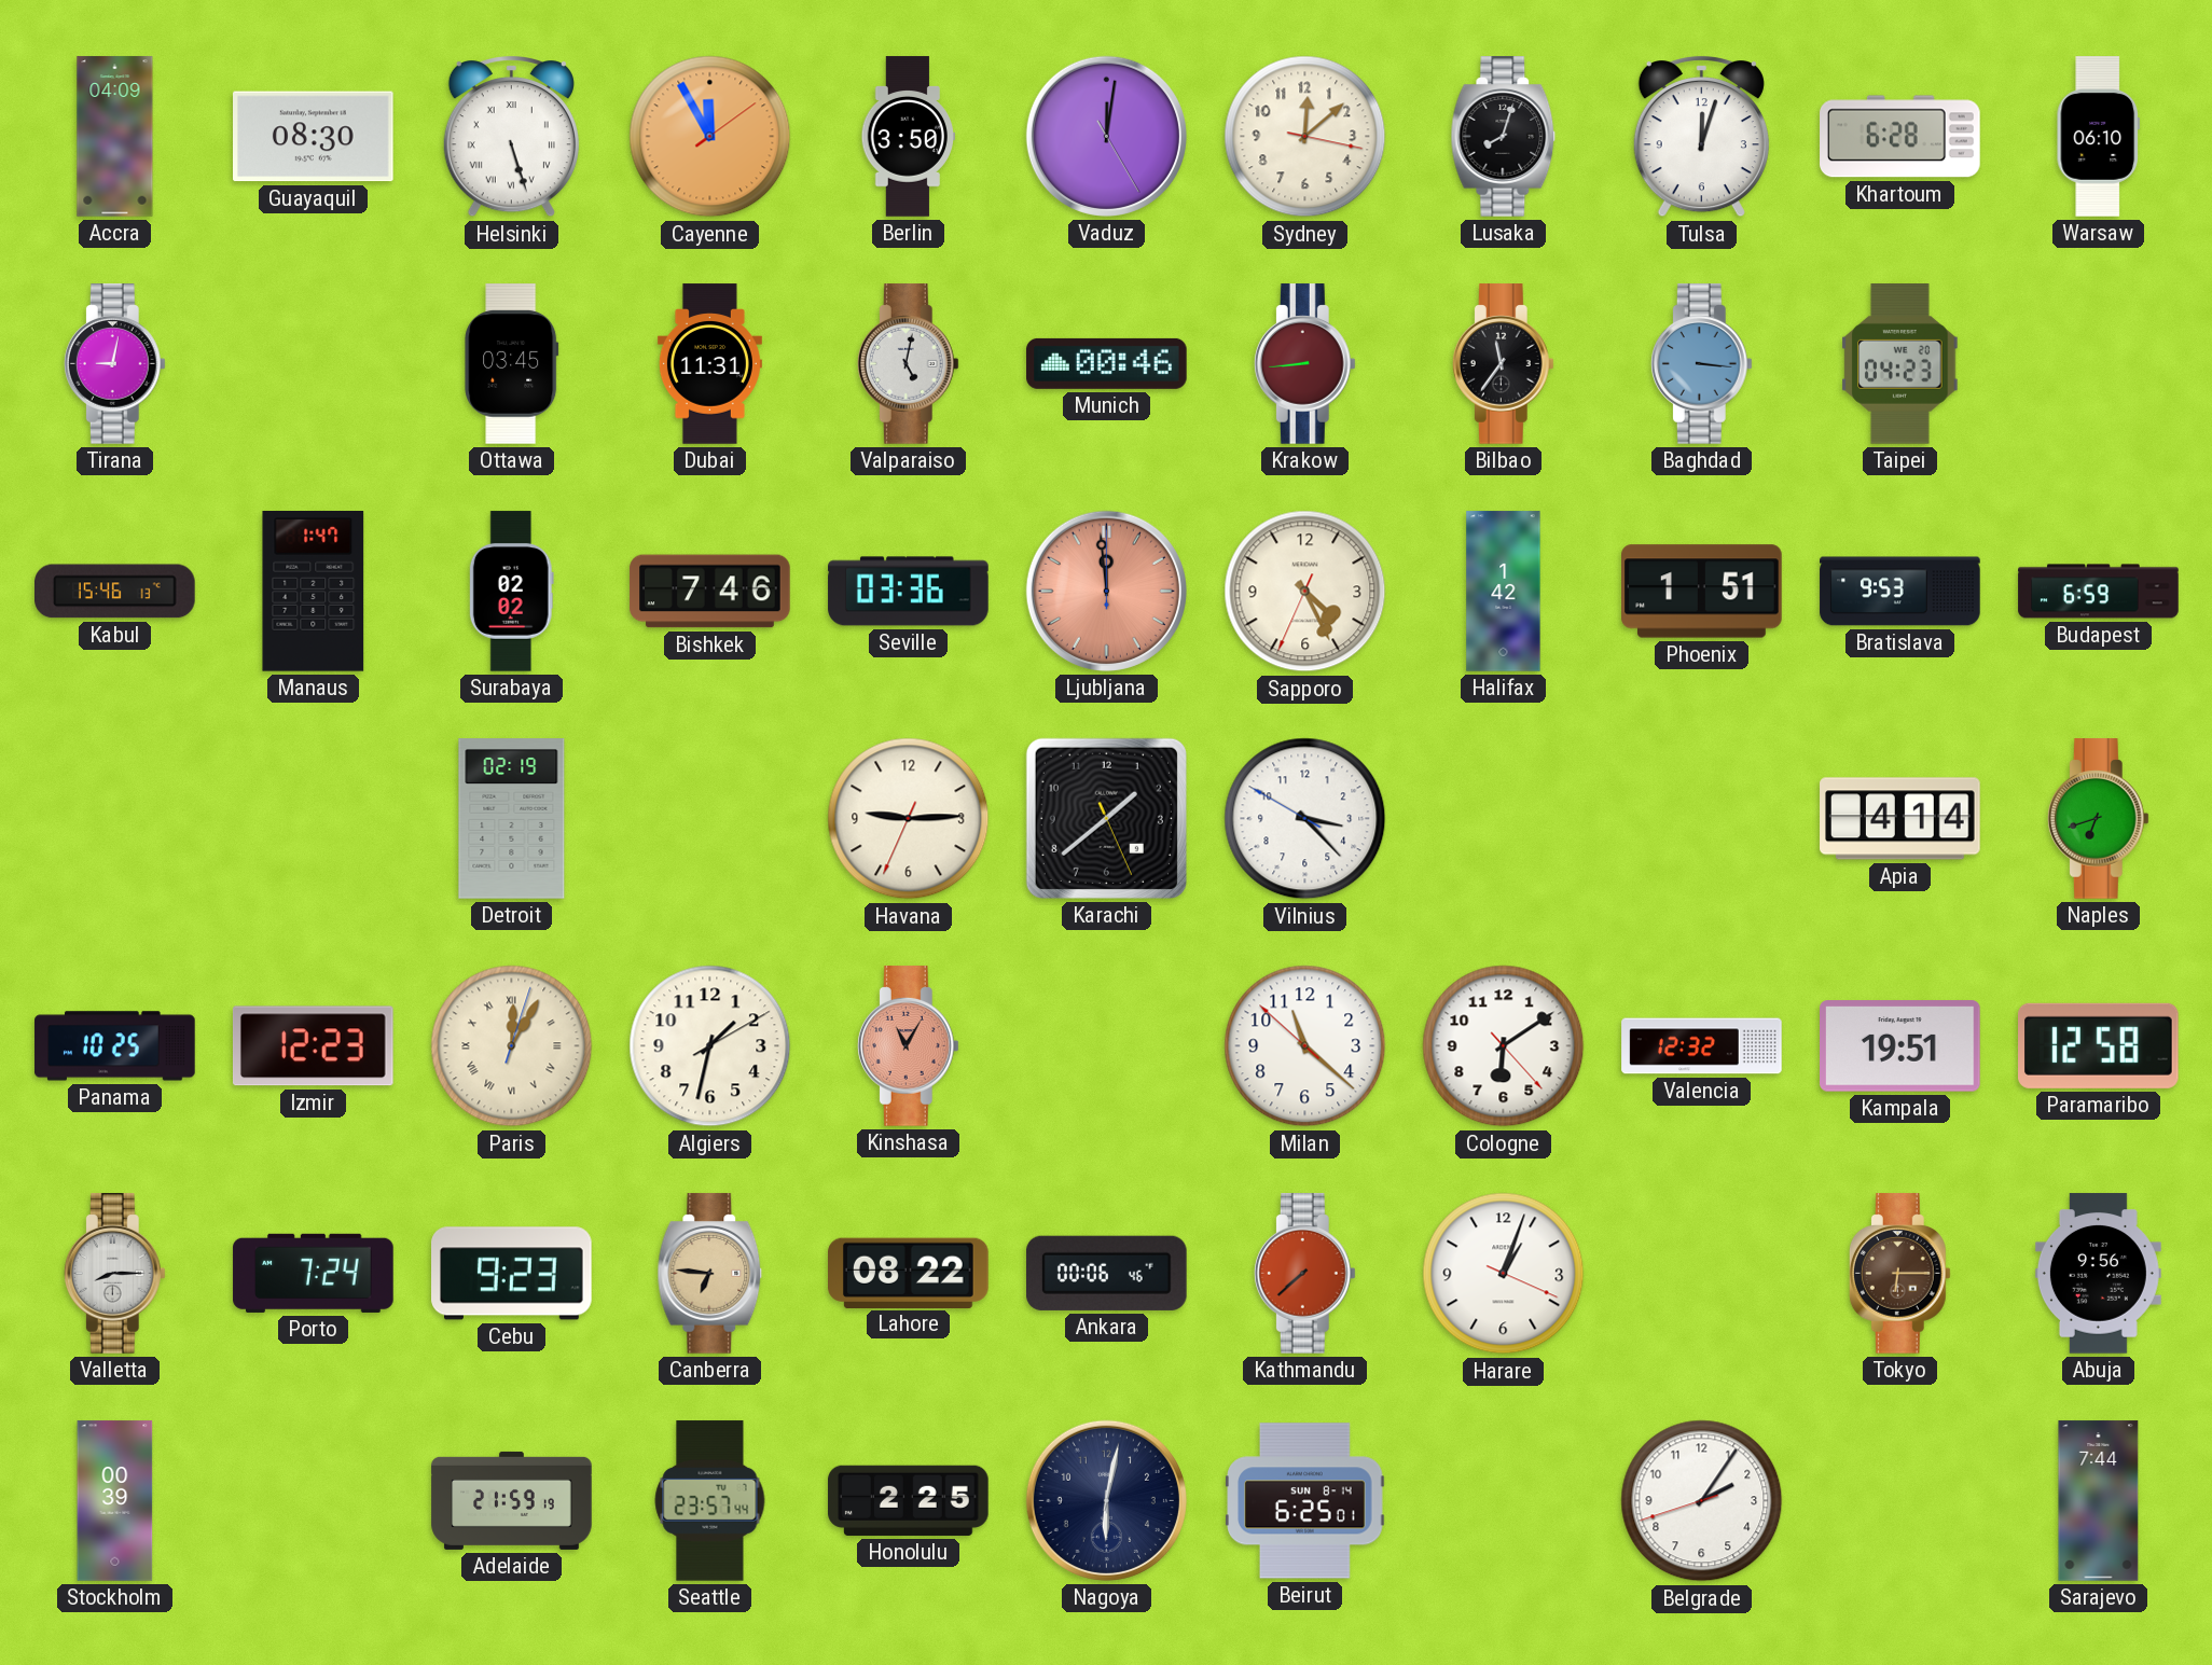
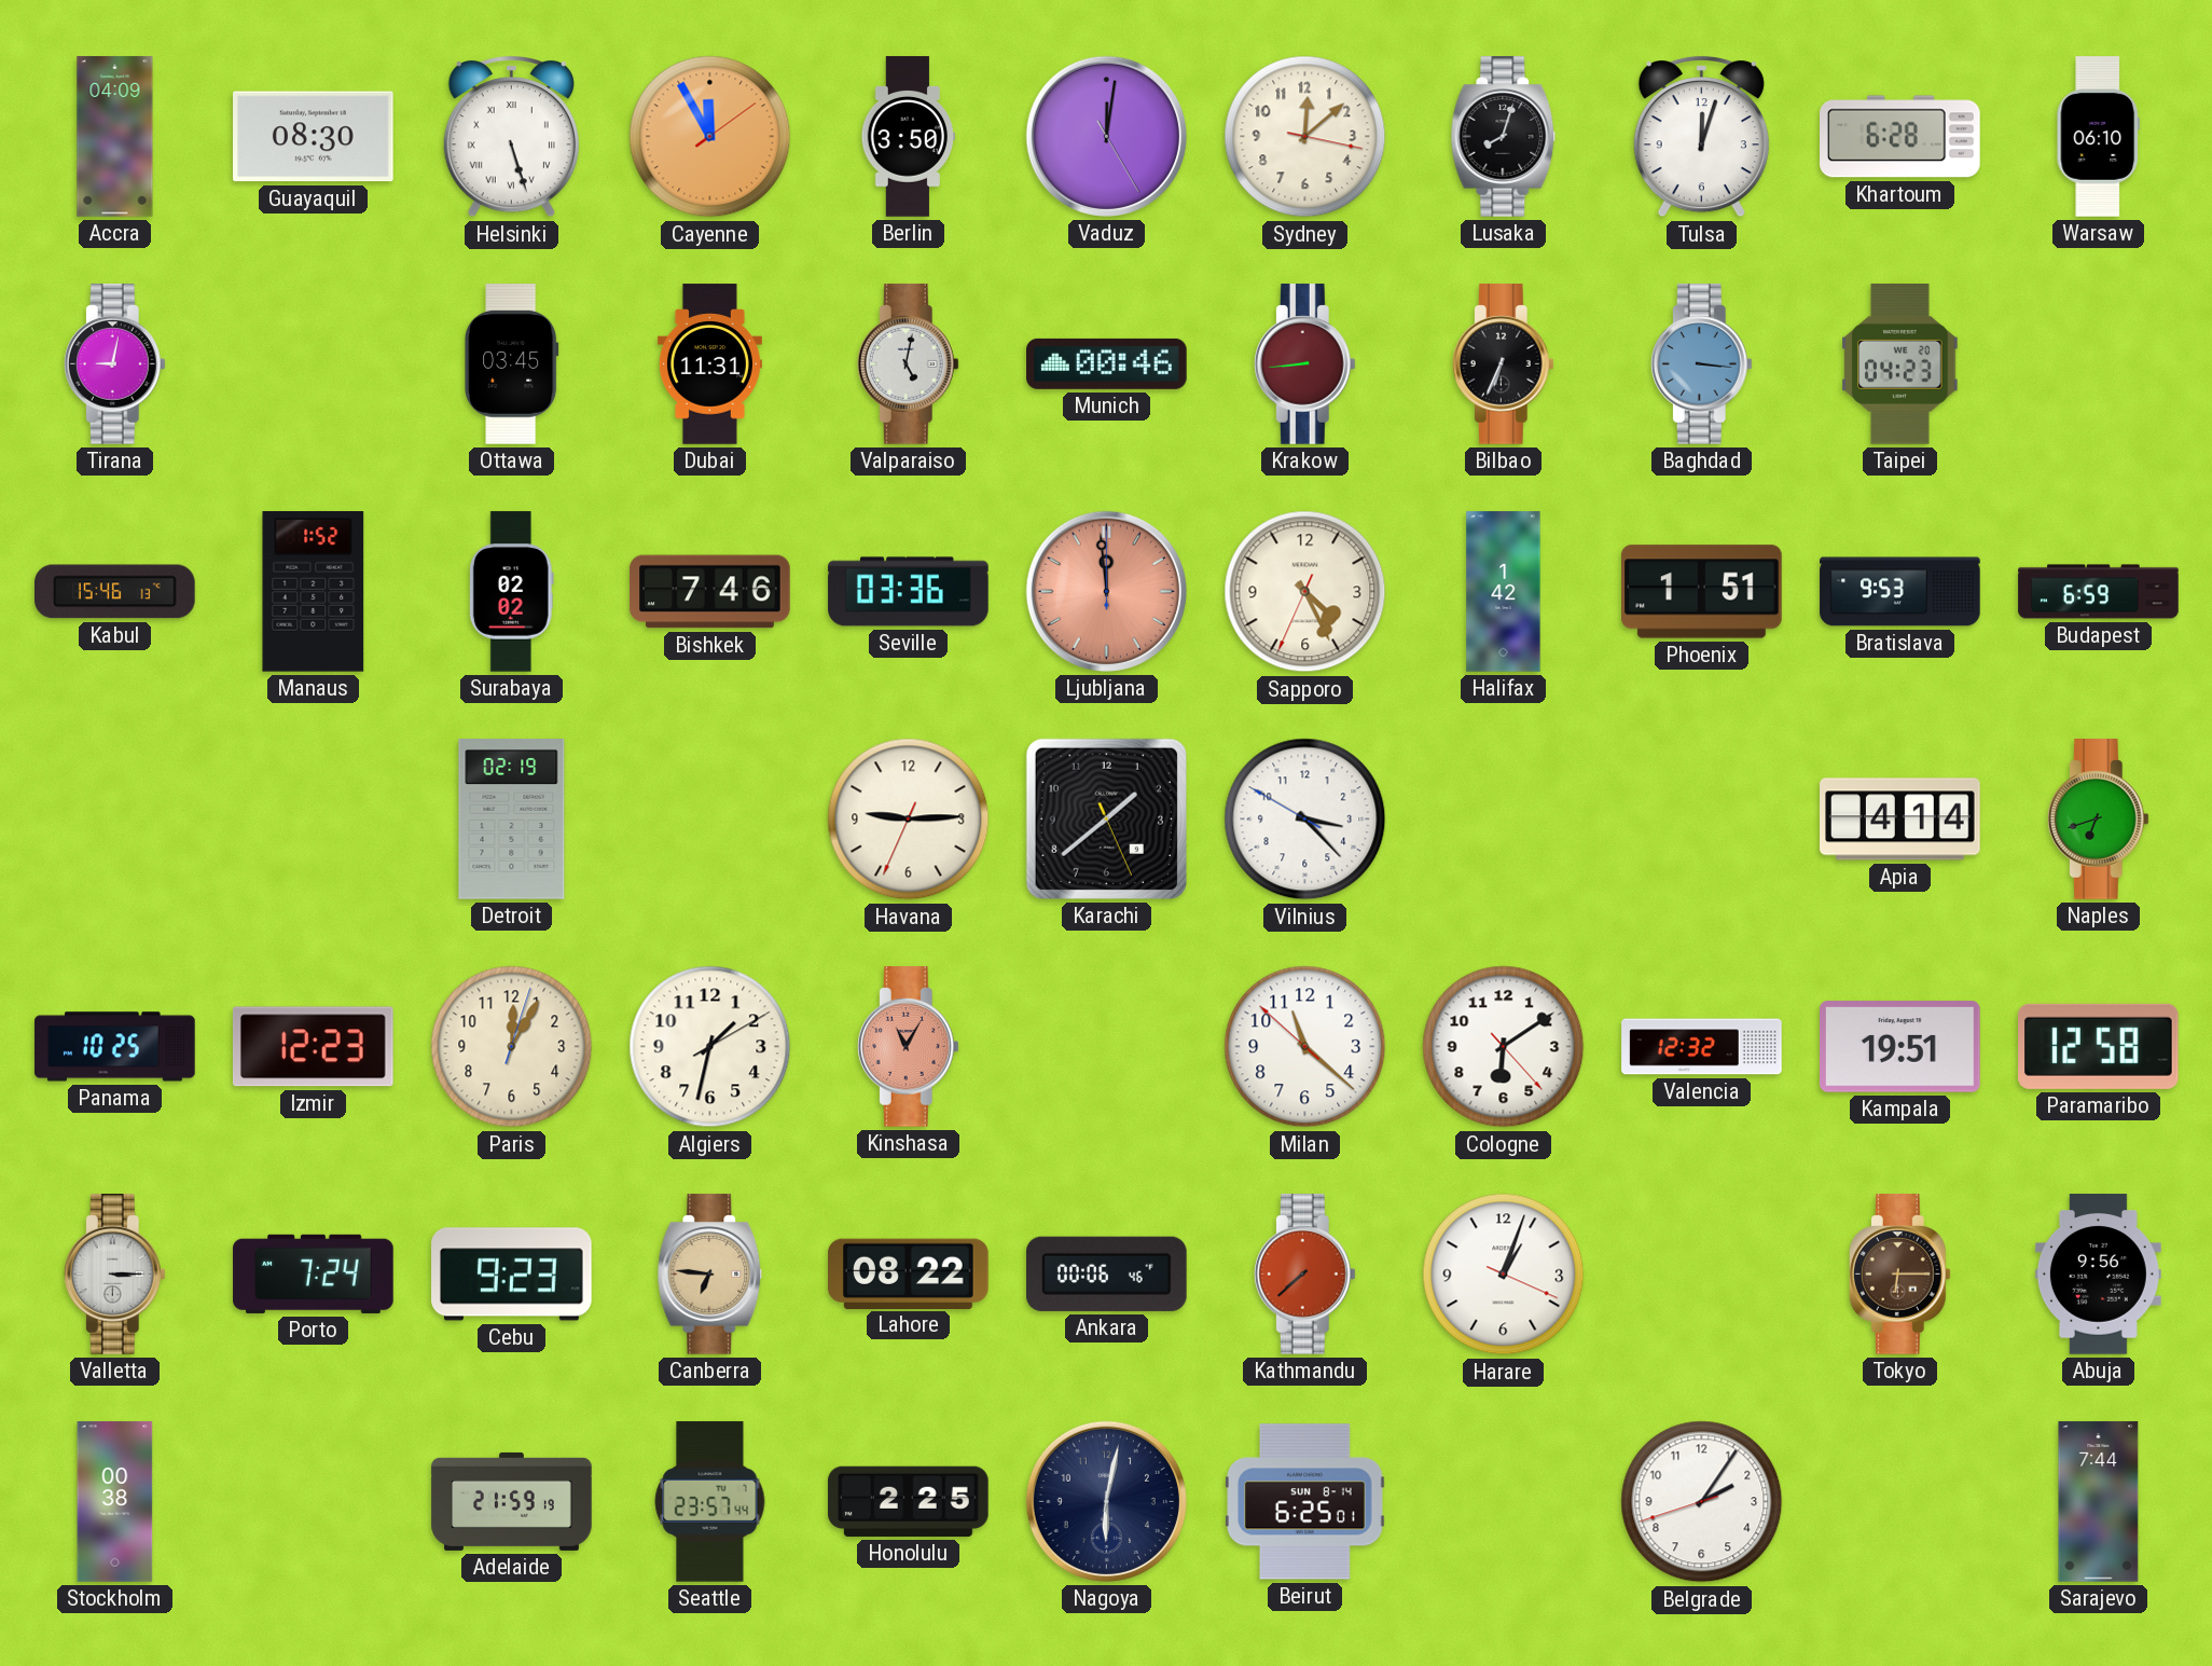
Bilbao: 11:36 -> 6:34
Manaus: 1:47 -> 1:52
Paris numerals: Roman -> Arabic
Valletta: 8:15 -> 3:15
Stockholm: 00:39 -> 00:38
